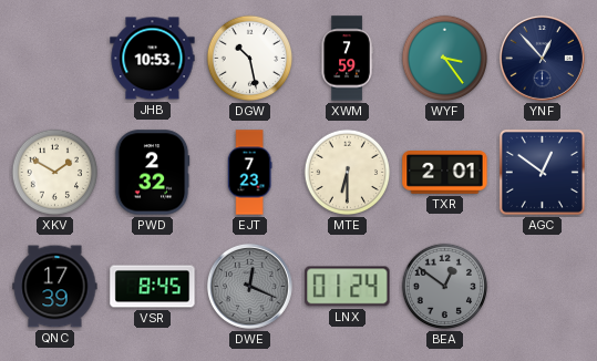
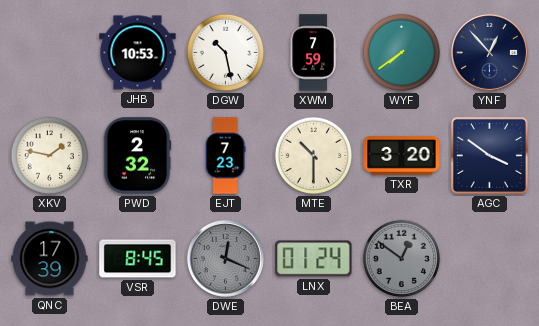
WYF: 3:24 -> 7:39
XKV: 1:50 -> 1:47
MTE: 6:30 -> 10:30
TXR: 2:01 -> 3:20
AGC: 12:51 -> 3:51
